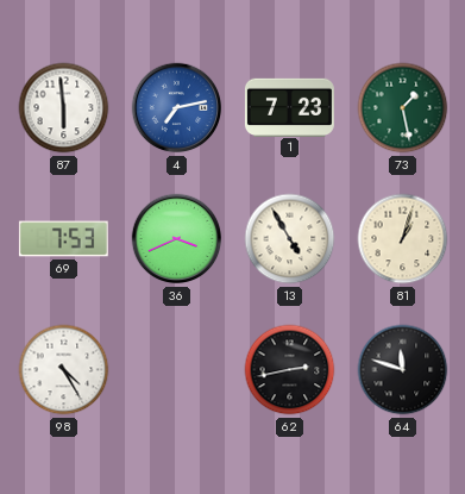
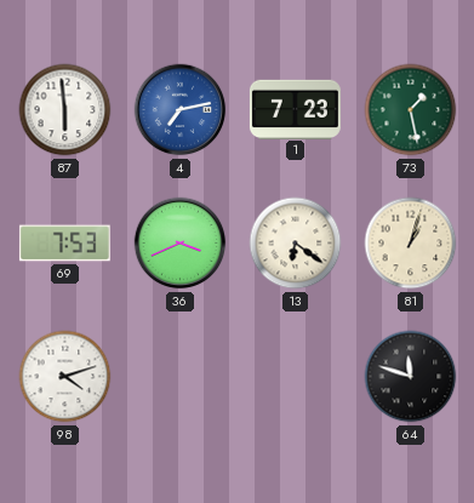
13: 4:55 -> 6:21
98: 4:25 -> 4:12
62: 2:43 -> none
